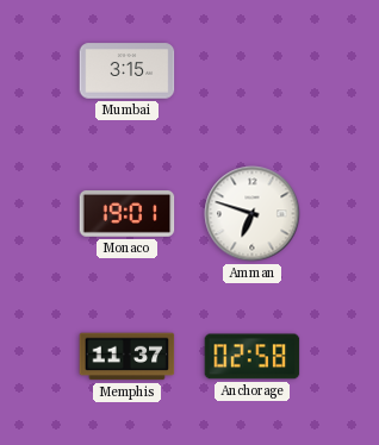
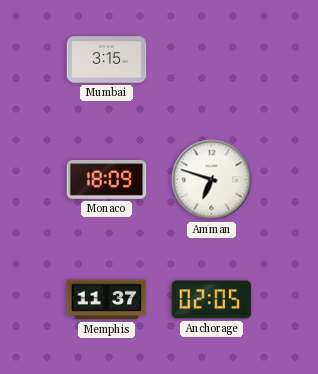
Monaco: 19:01 -> 18:09
Anchorage: 02:58 -> 02:05
